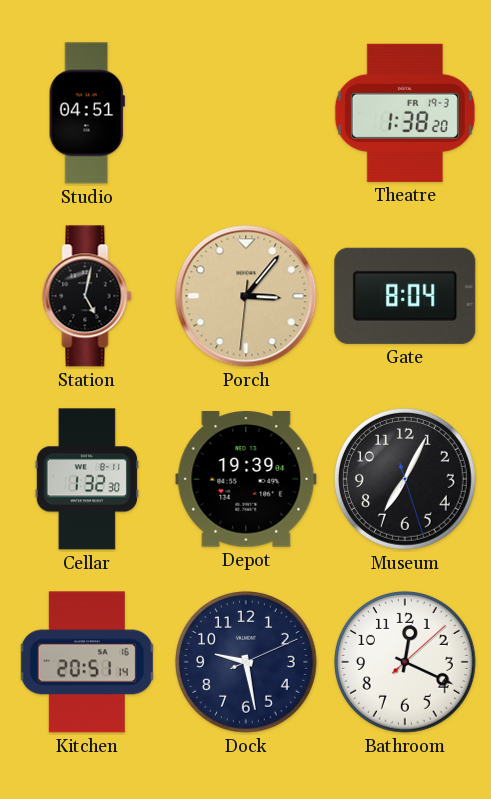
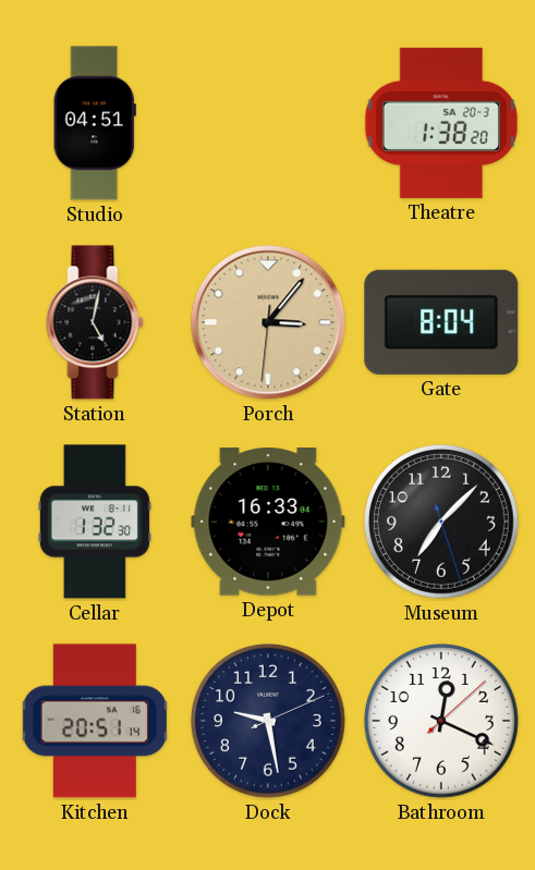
Theatre date: FR 19-3 -> SA 20-3
Depot: 19:39 -> 16:33
Museum: 7:04 -> 7:07
